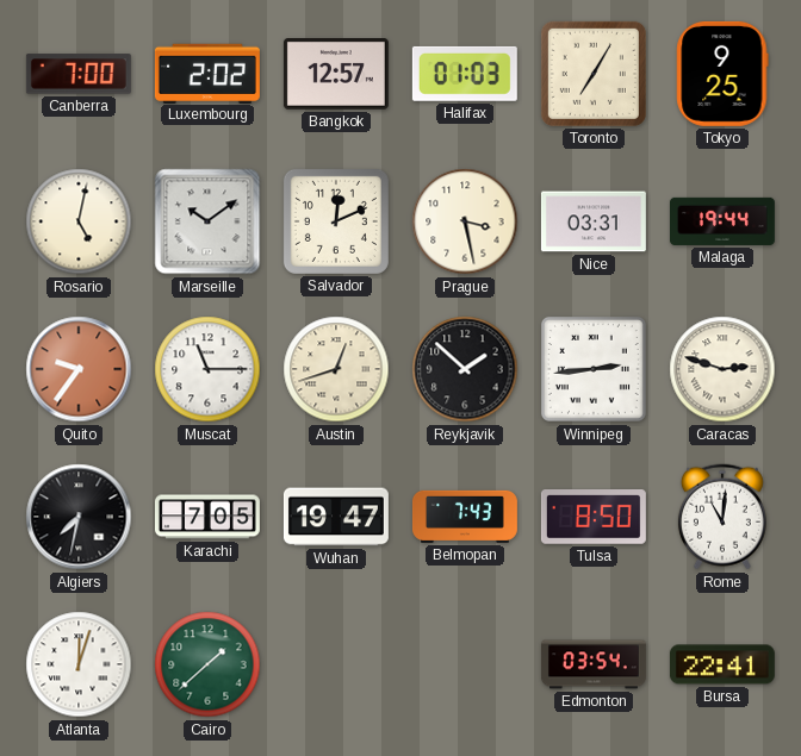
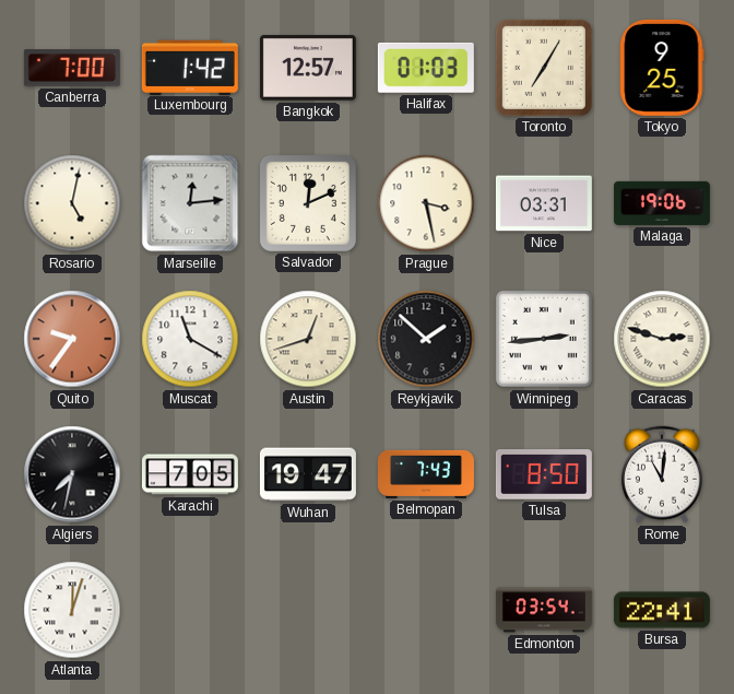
Luxembourg: 2:02 -> 1:42
Marseille: 10:09 -> 12:14
Malaga: 19:44 -> 19:06
Muscat: 11:15 -> 11:20
Cairo: 1:38 -> none
